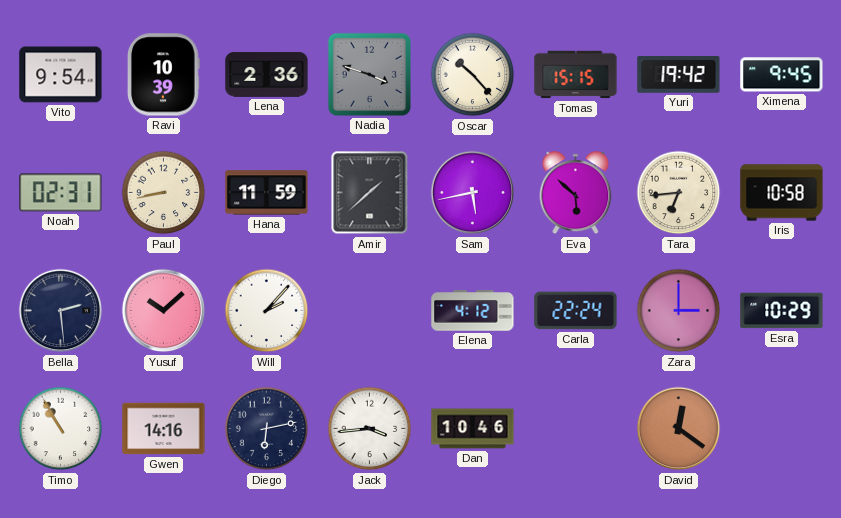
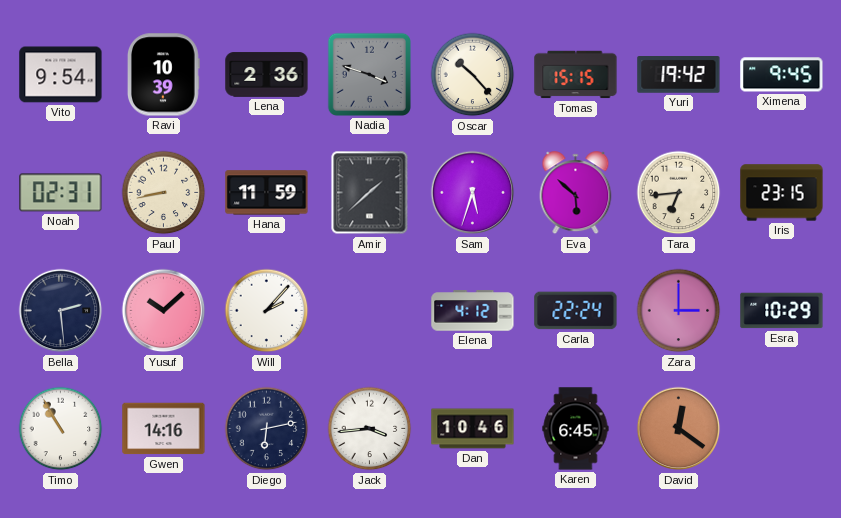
Sam: 5:43 -> 5:33
Iris: 10:58 -> 23:15
Karen: none -> 6:45
